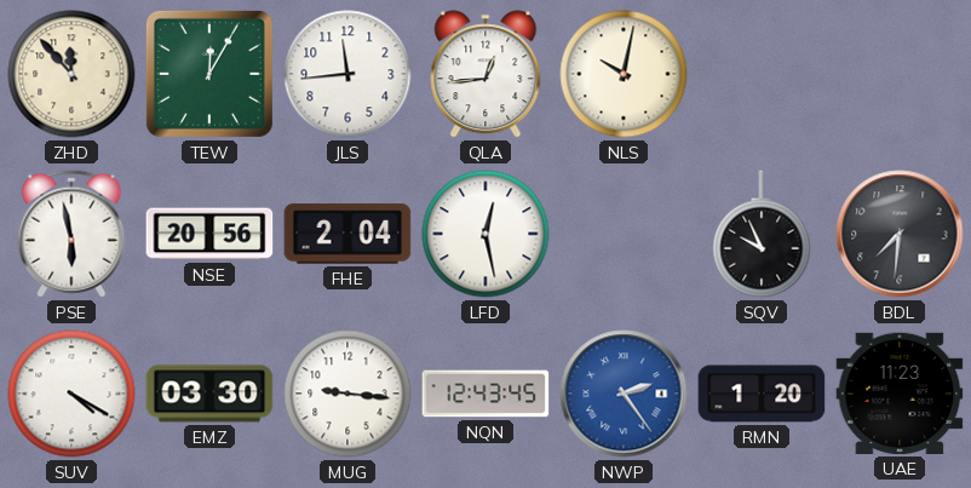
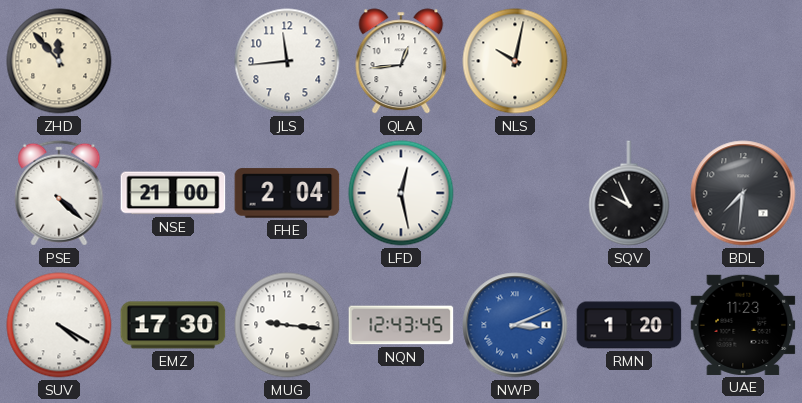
TEW: 12:05 -> none
PSE: 5:58 -> 4:22
NSE: 20:56 -> 21:00
EMZ: 03:30 -> 17:30
NWP: 2:24 -> 3:11
